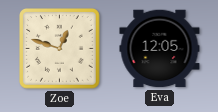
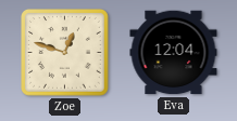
Eva: 12:05 -> 12:04
